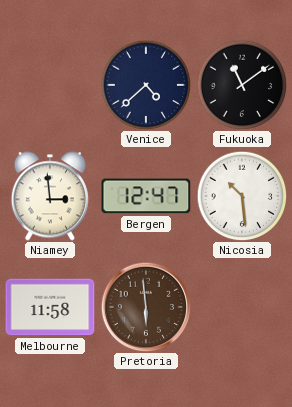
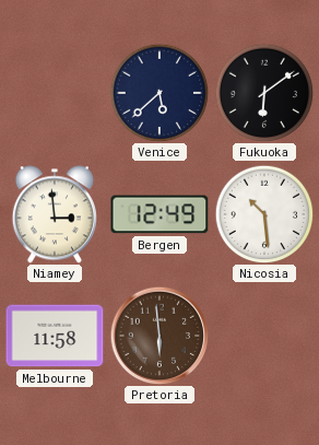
Venice: 4:38 -> 5:38
Fukuoka: 11:09 -> 6:09
Bergen: 12:47 -> 12:49
